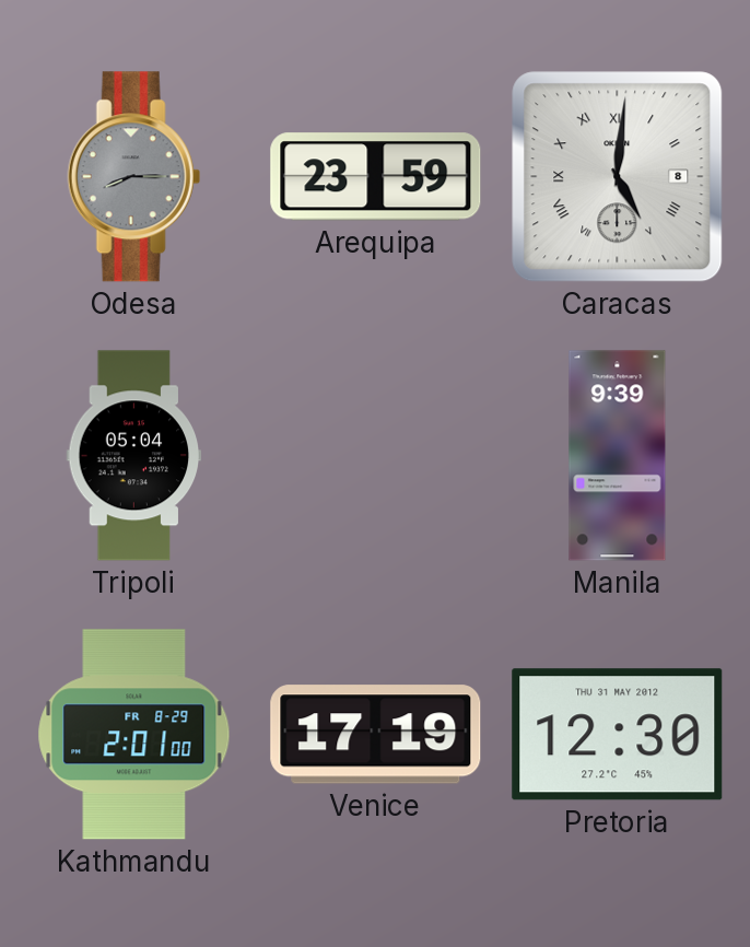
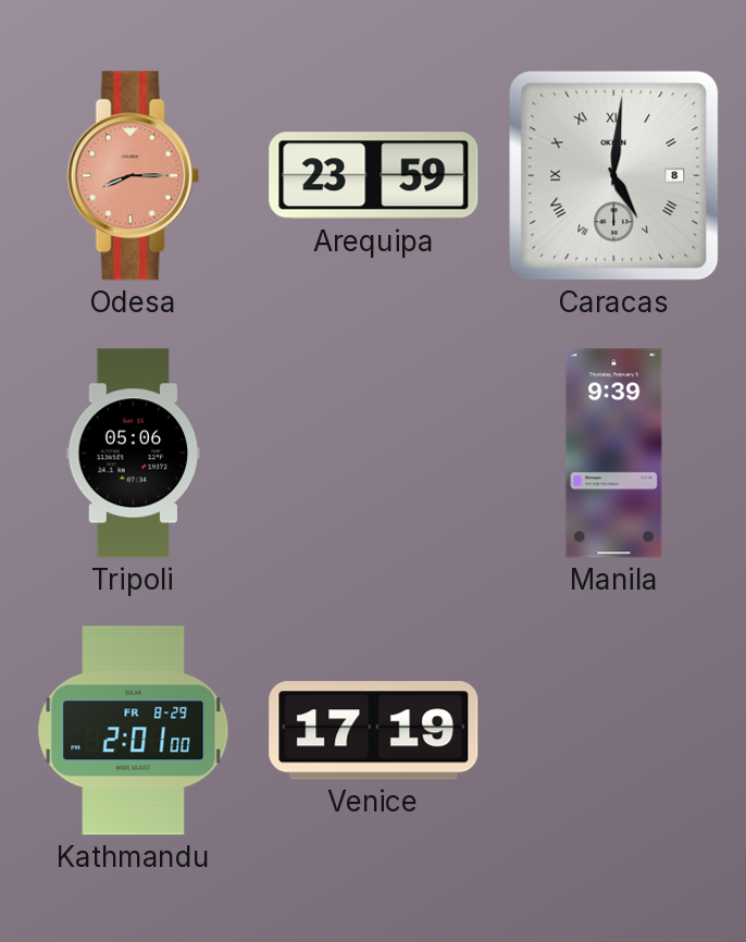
Odesa dial: grey -> salmon
Tripoli: 05:04 -> 05:06
Pretoria: 12:30 -> none
